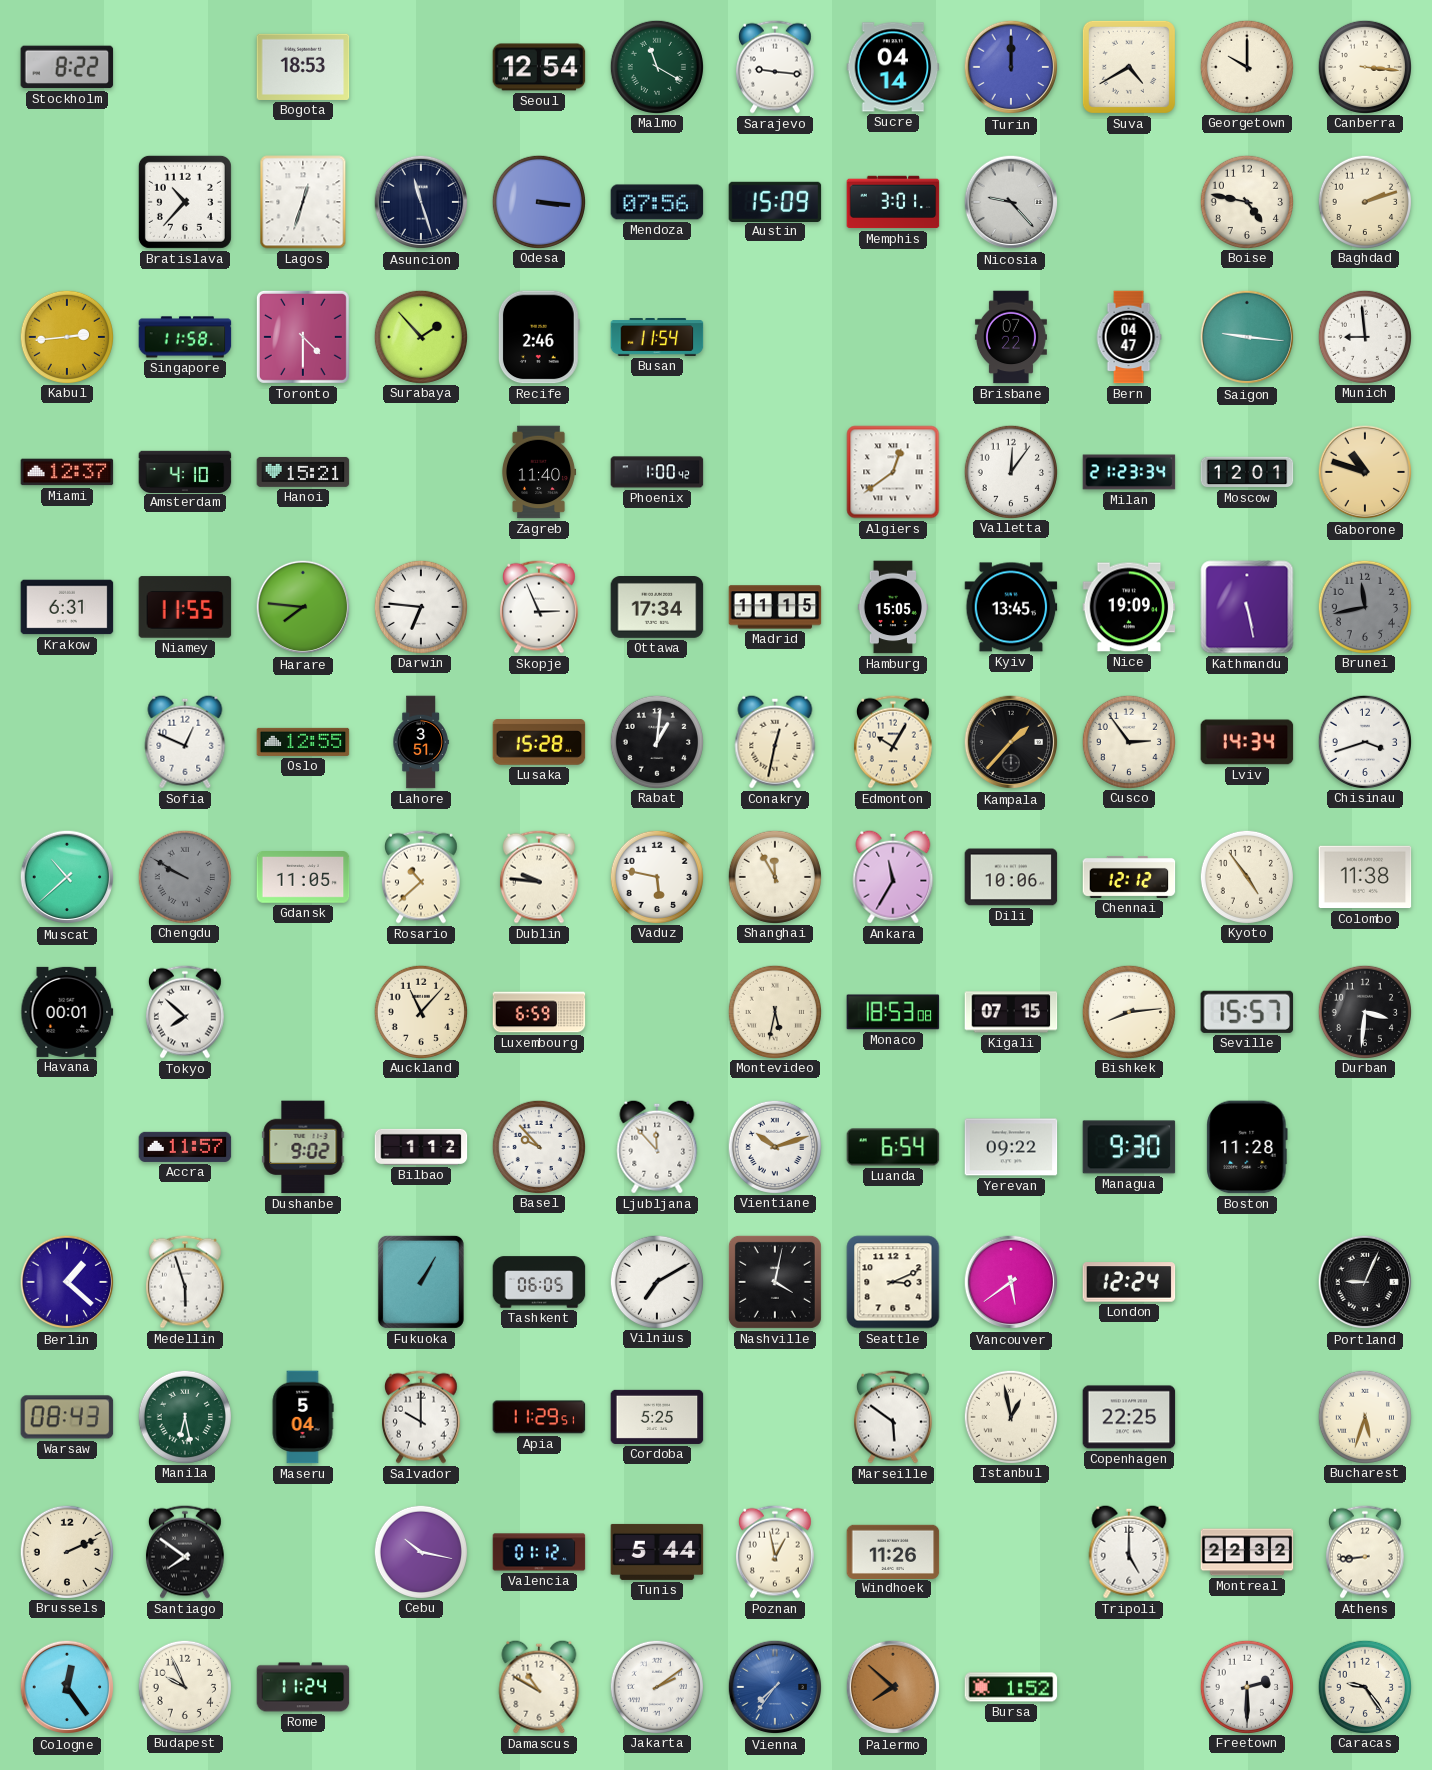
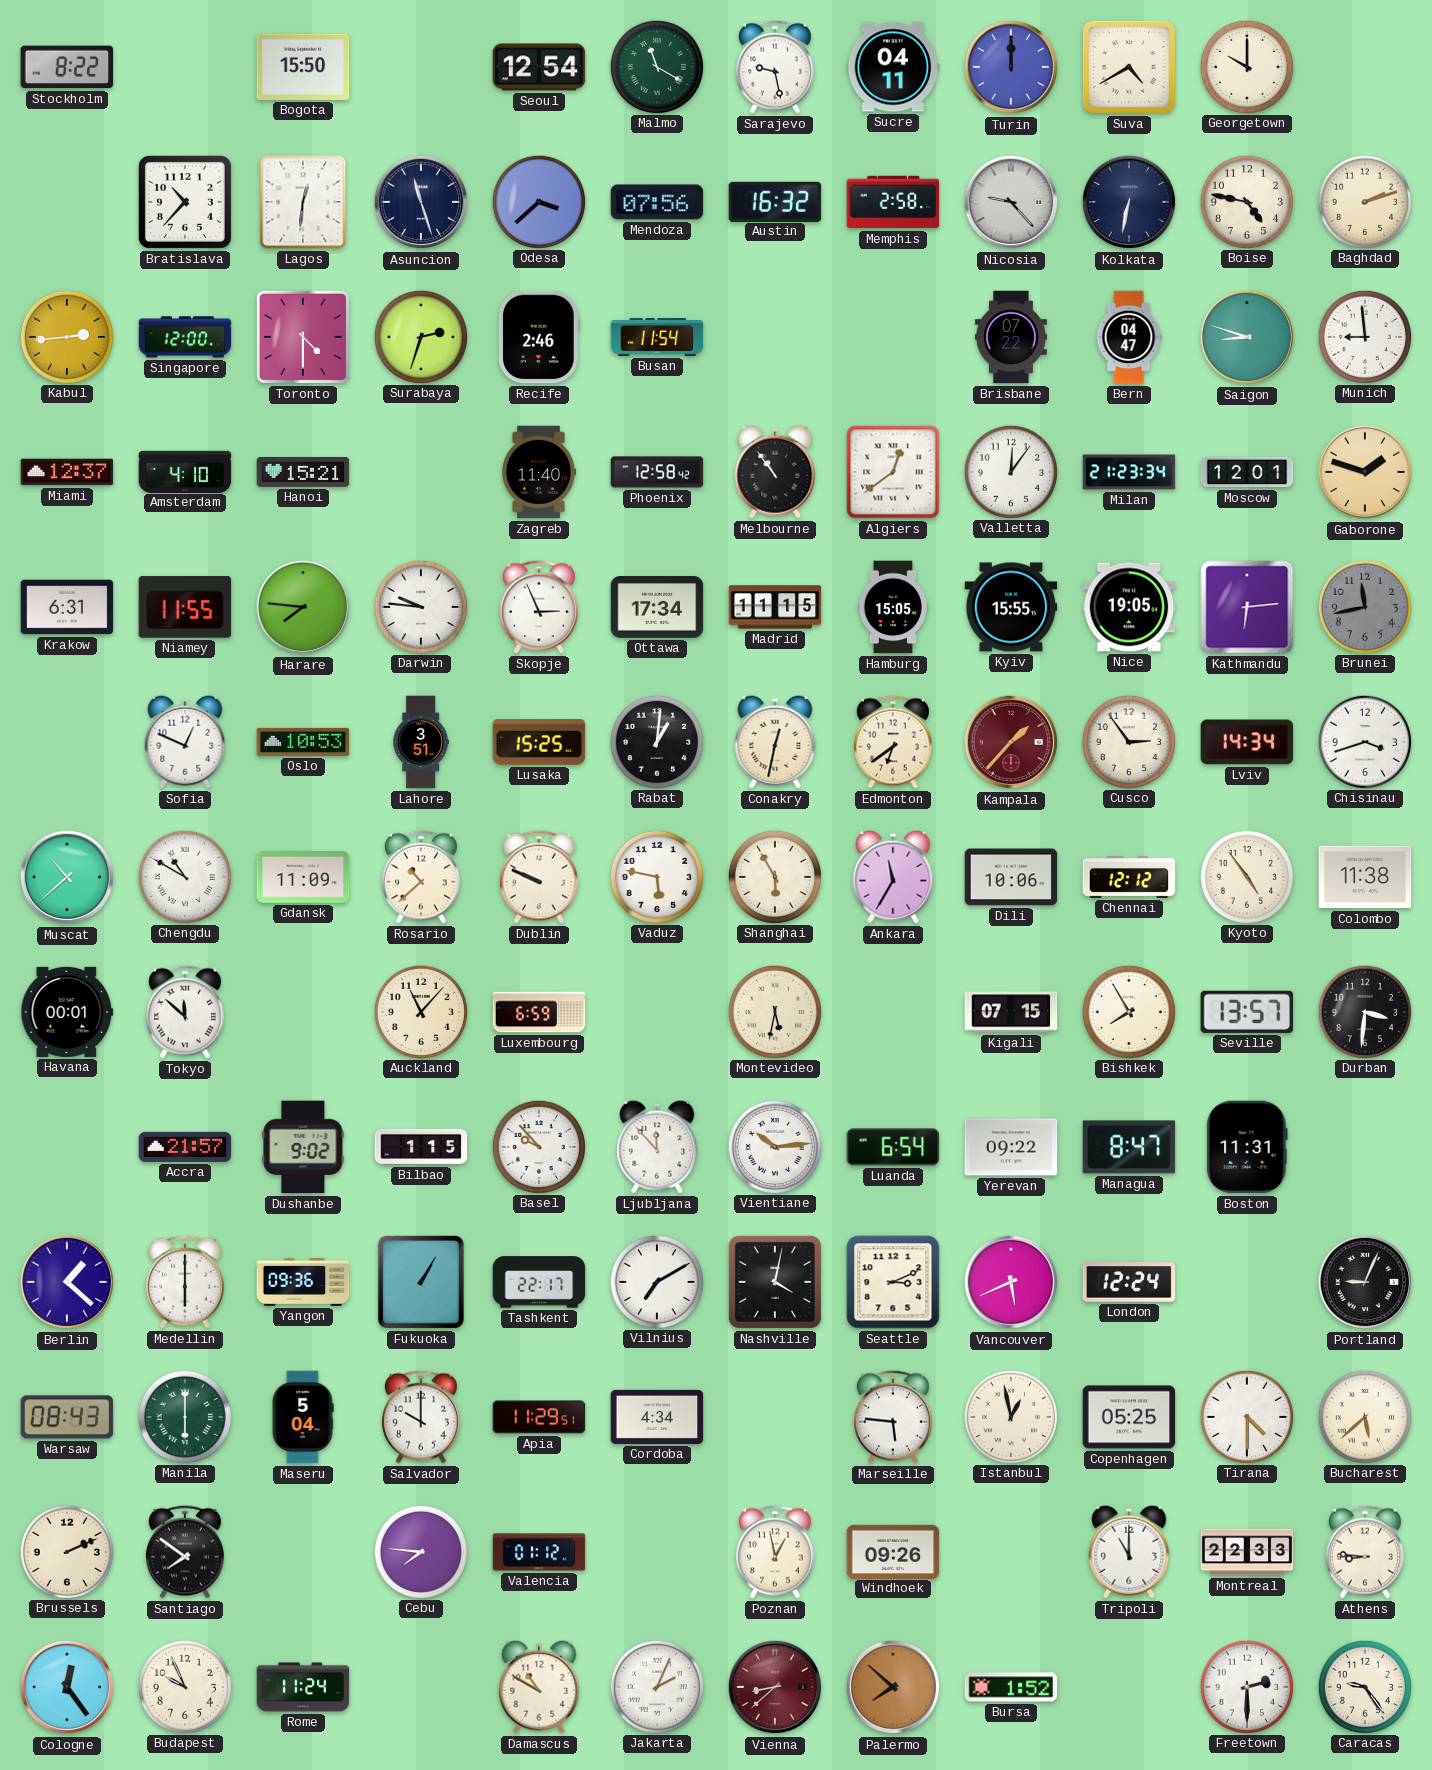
Bogota: 18:53 -> 15:50
Sarajevo: 9:16 -> 9:28
Sucre: 04:14 -> 04:11
Canberra: 3:16 -> none
Lagos: 12:33 -> 12:31
Odesa: 3:16 -> 3:38
Austin: 15:09 -> 16:32
Memphis: 3:01 -> 2:58
Kolkata: none -> 6:32
Singapore: 11:58 -> 12:00
Surabaya: 1:53 -> 2:33
Saigon: 9:16 -> 8:48
Phoenix: 1:00 -> 12:58
Melbourne: none -> 10:54
Gaborone: 10:48 -> 1:48
Darwin: 6:46 -> 9:46
Kyiv: 13:45 -> 15:55
Nice: 19:09 -> 19:05
Kathmandu: 5:28 -> 6:14
Oslo: 12:55 -> 10:53
Lusaka: 15:28 -> 15:25
Edmonton: 10:05 -> 6:39
Kampala dial: black -> burgundy
Chengdu: 9:50 -> 10:50
Chengdu dial: grey -> white
Gdansk: 11:05 -> 11:09
Dublin: 9:46 -> 9:49
Shanghai: 11:55 -> 5:55
Tokyo: 7:52 -> 11:52
Monaco: 18:53 -> none
Bishkek: 8:14 -> 7:55
Seville: 15:57 -> 13:57
Accra: 11:57 -> 21:57
Bilbao: 1:12 -> 1:15
Vientiane: 10:12 -> 10:14
Managua: 9:30 -> 8:47
Boston: 11:28 -> 11:31
Medellin: 5:57 -> 6:00
Yangon: none -> 09:36
Tashkent: 06:05 -> 22:17
Vancouver: 5:39 -> 5:41
Manila: 6:28 -> 6:00
Cordoba: 5:25 -> 4:34
Marseille: 5:51 -> 5:46
Copenhagen: 22:25 -> 05:25
Tirana: none -> 4:30
Bucharest: 5:33 -> 5:38
Cebu: 10:17 -> 7:46
Tunis: 5:44 -> none
Windhoek: 11:26 -> 09:26
Tripoli: 5:00 -> 11:00
Montreal: 22:32 -> 22:33
Athens: 8:44 -> 8:46
Jakarta: 2:09 -> 2:04
Vienna: 7:36 -> 8:38
Vienna dial: blue -> burgundy
